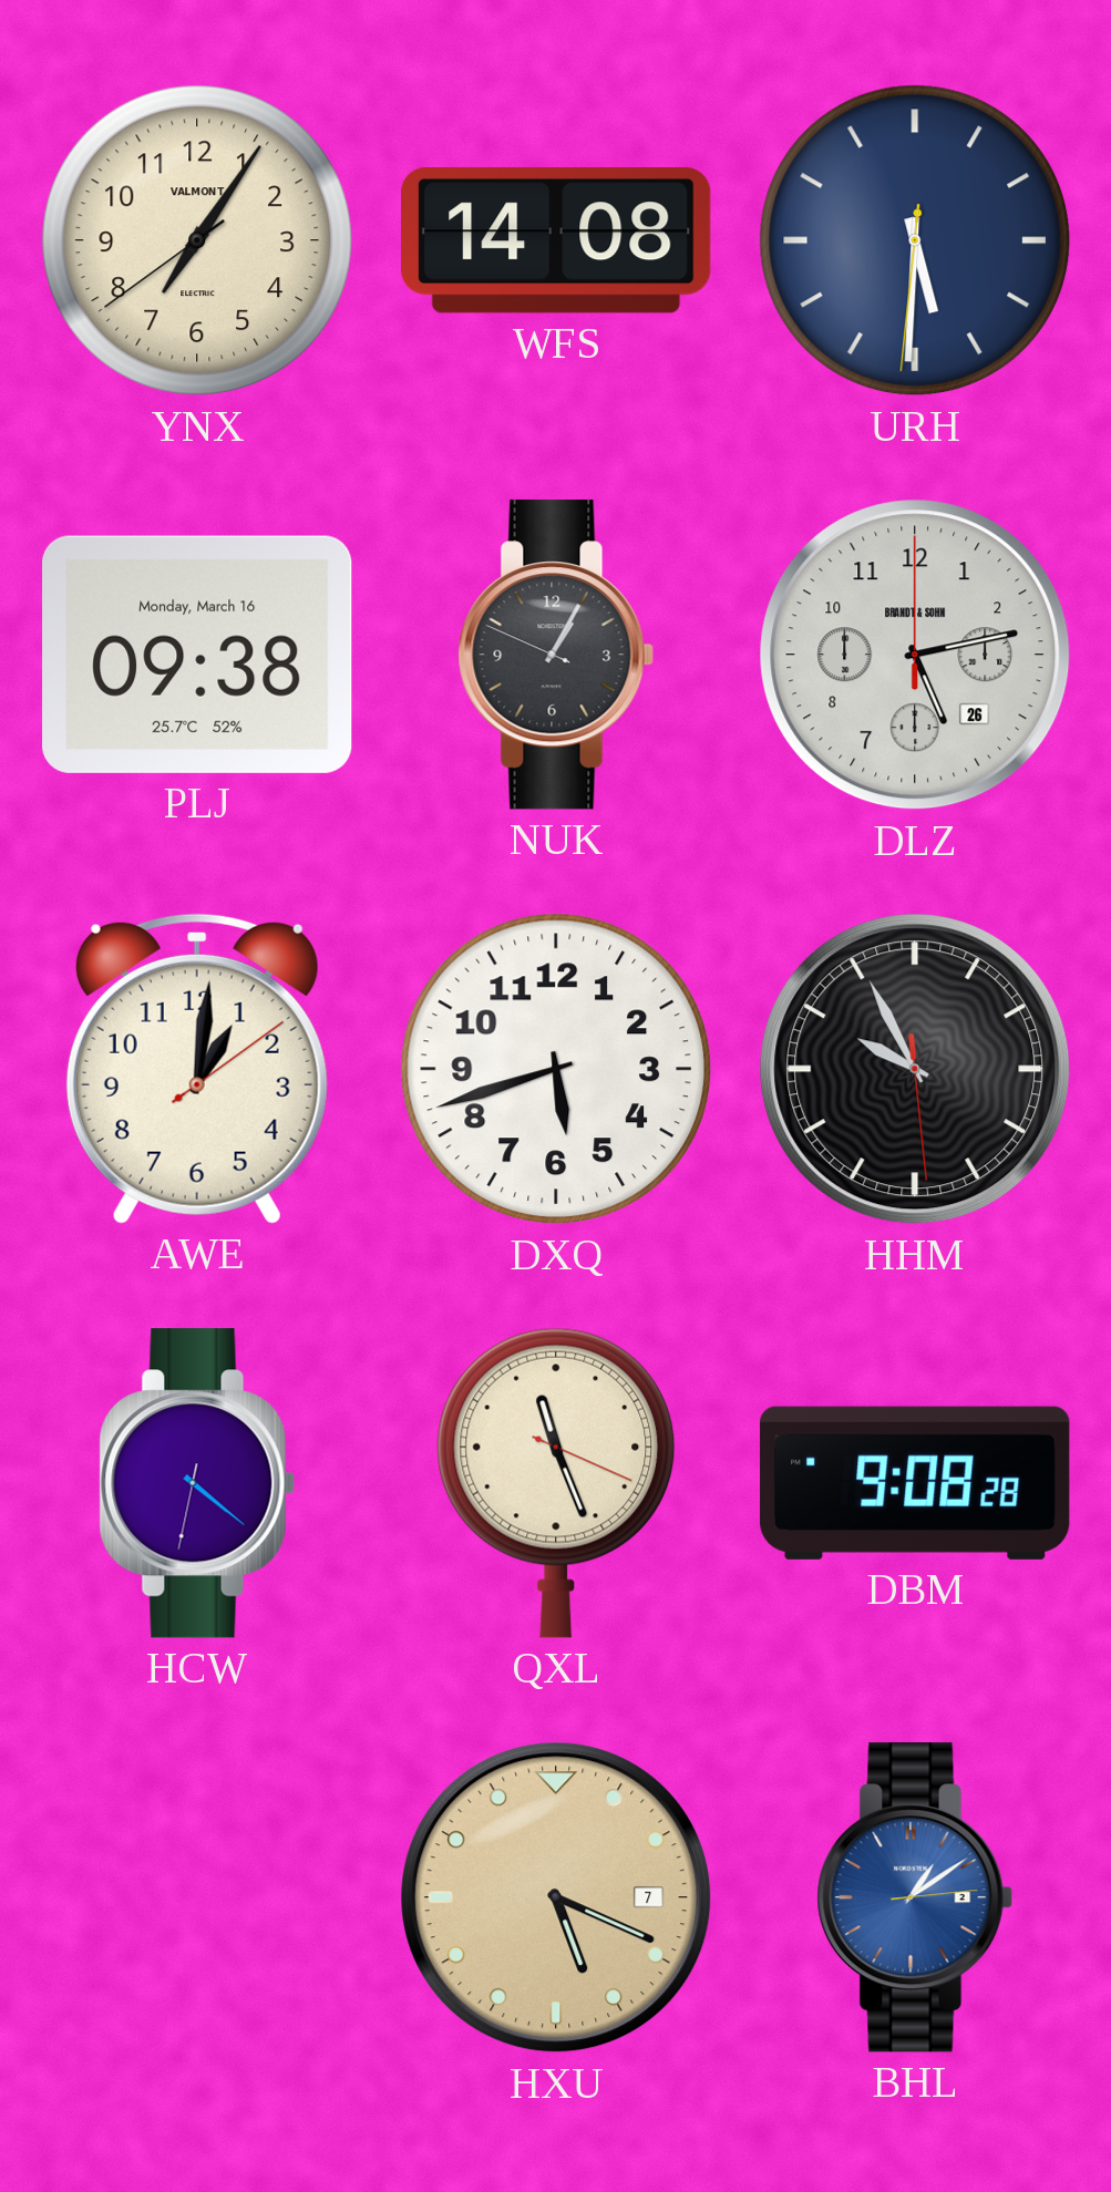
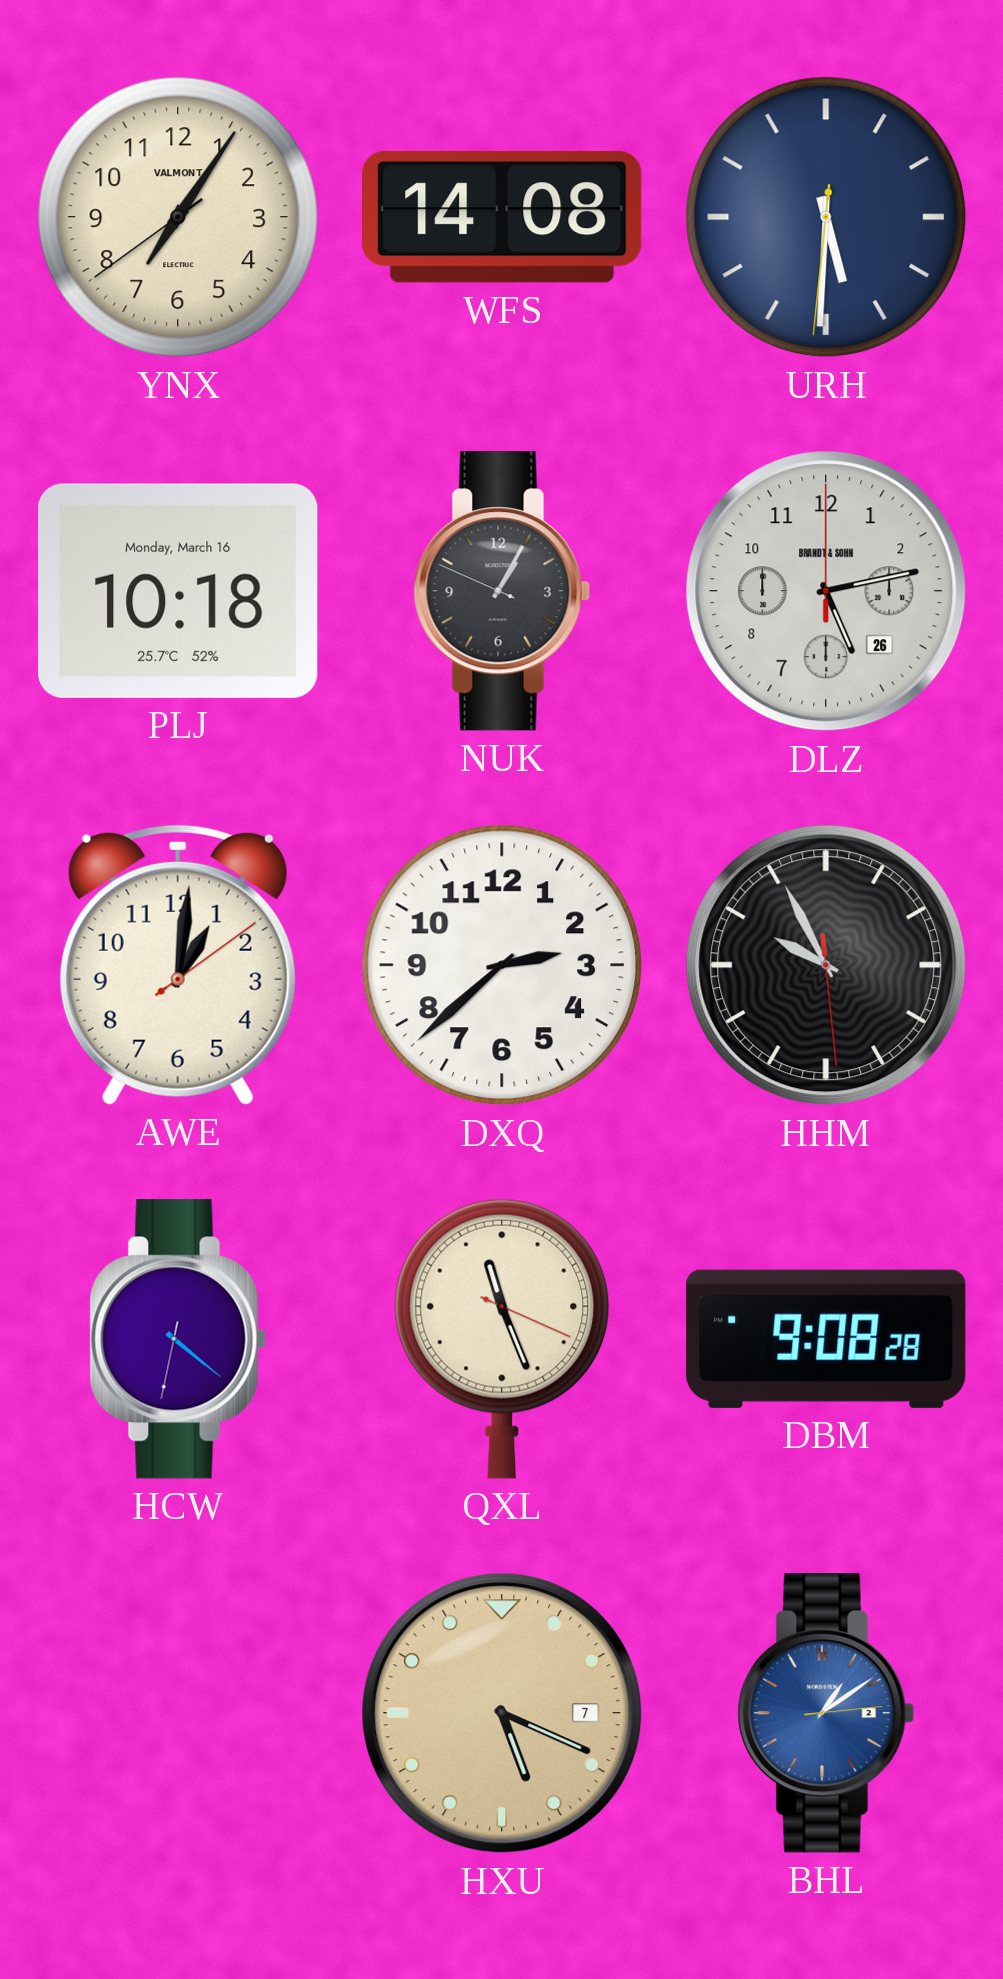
PLJ: 09:38 -> 10:18
DXQ: 5:42 -> 2:38
